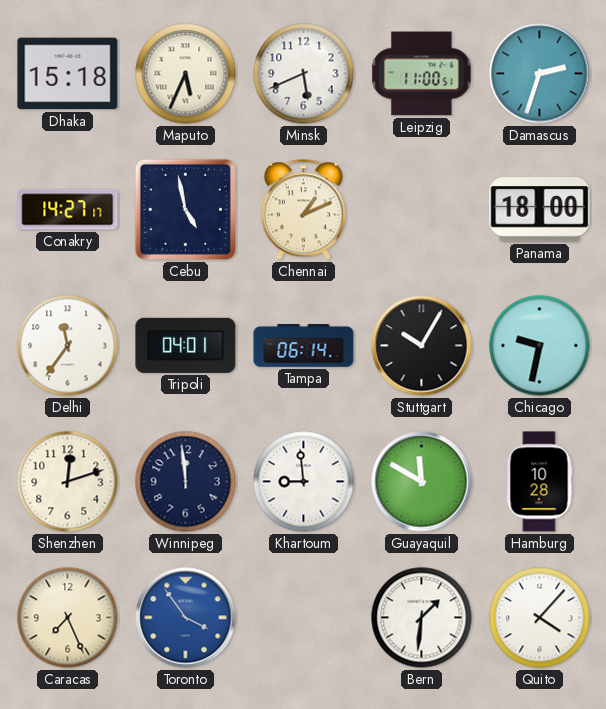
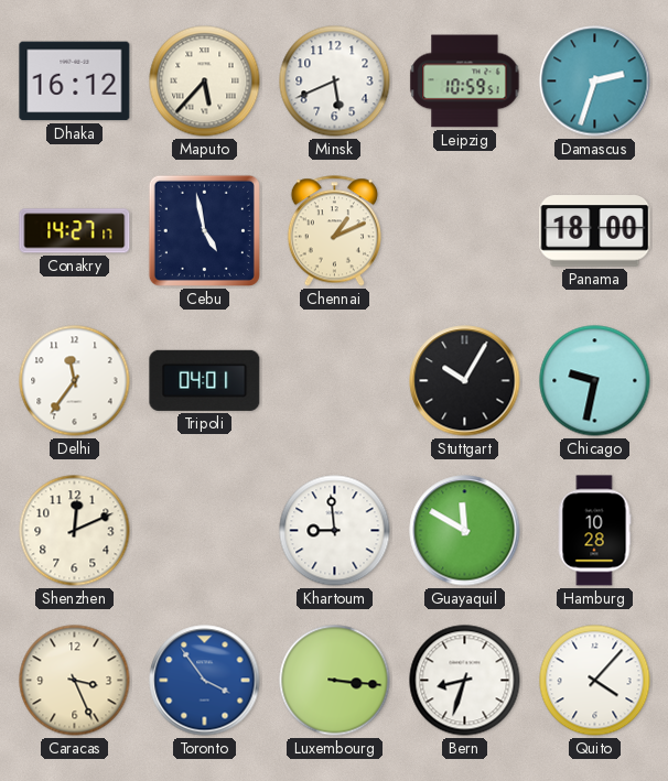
Dhaka: 15:18 -> 16:12
Maputo: 5:34 -> 5:37
Leipzig: 11:00 -> 10:59
Tampa: 06:14 -> none
Shenzhen: 12:12 -> 12:11
Winnipeg: 11:59 -> none
Caracas: 7:26 -> 3:26
Luxembourg: none -> 3:16
Bern: 1:31 -> 8:33
